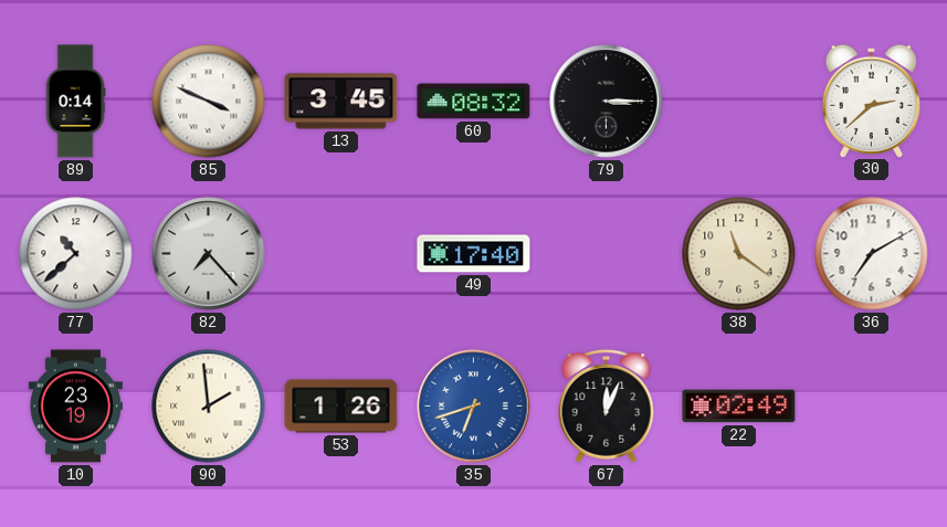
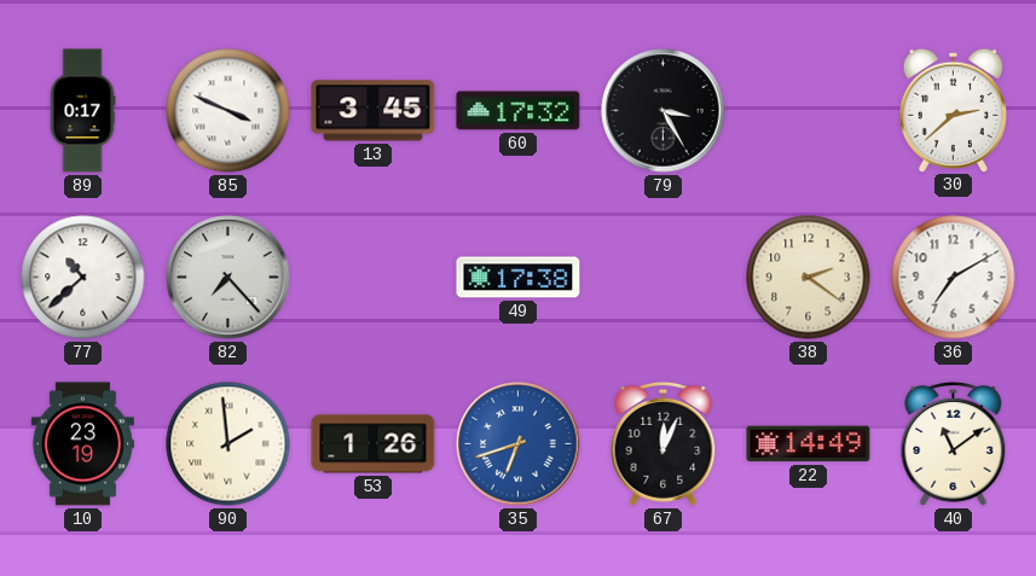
89: 0:14 -> 0:17
60: 08:32 -> 17:32
79: 3:15 -> 3:25
49: 17:40 -> 17:38
38: 11:21 -> 2:21
22: 02:49 -> 14:49
40: none -> 11:09
